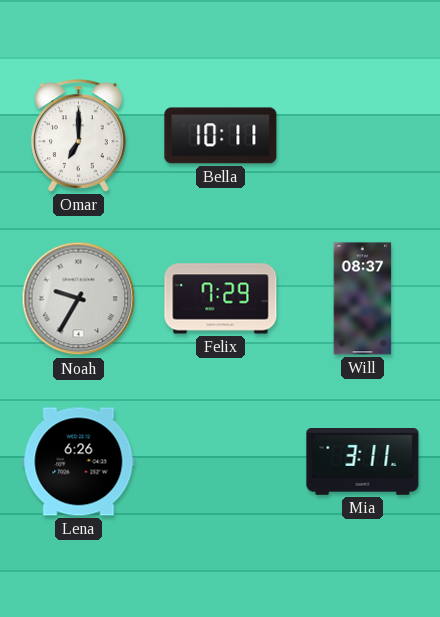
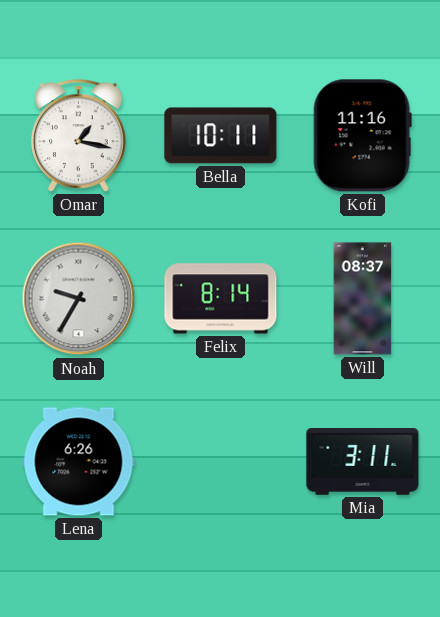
Omar: 7:00 -> 1:17
Kofi: none -> 11:16
Felix: 7:29 -> 8:14
